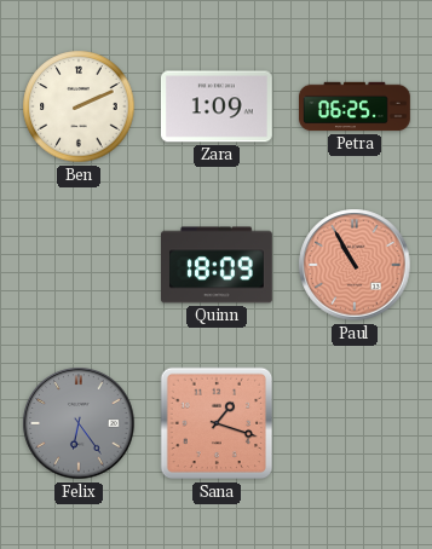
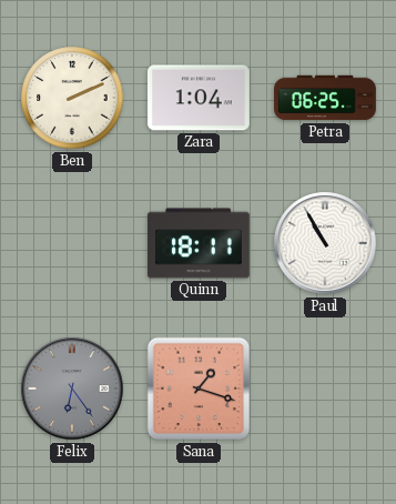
Zara: 1:09 -> 1:04
Quinn: 18:09 -> 18:11
Paul dial: salmon -> white
